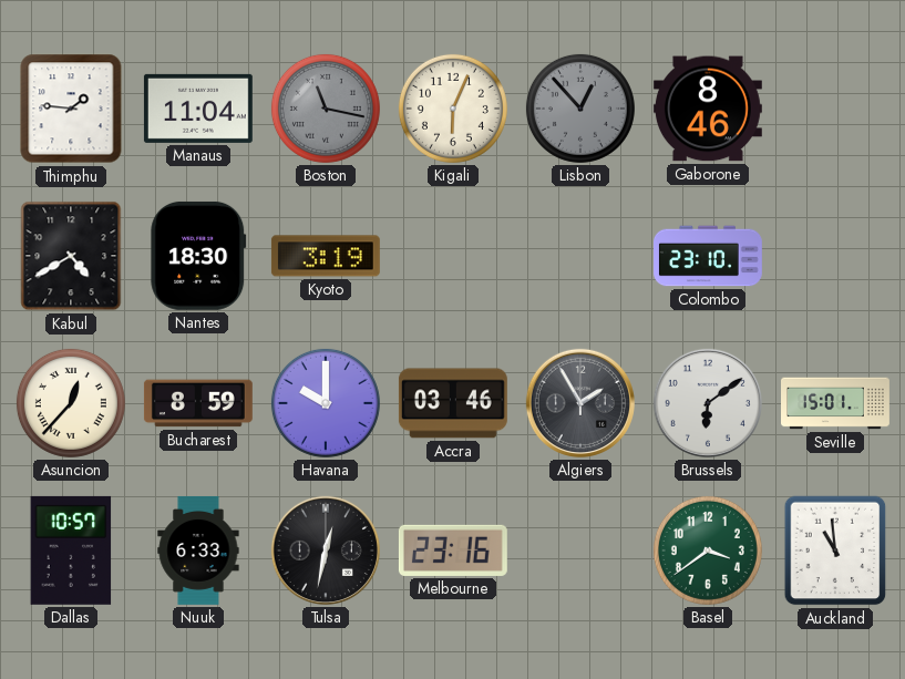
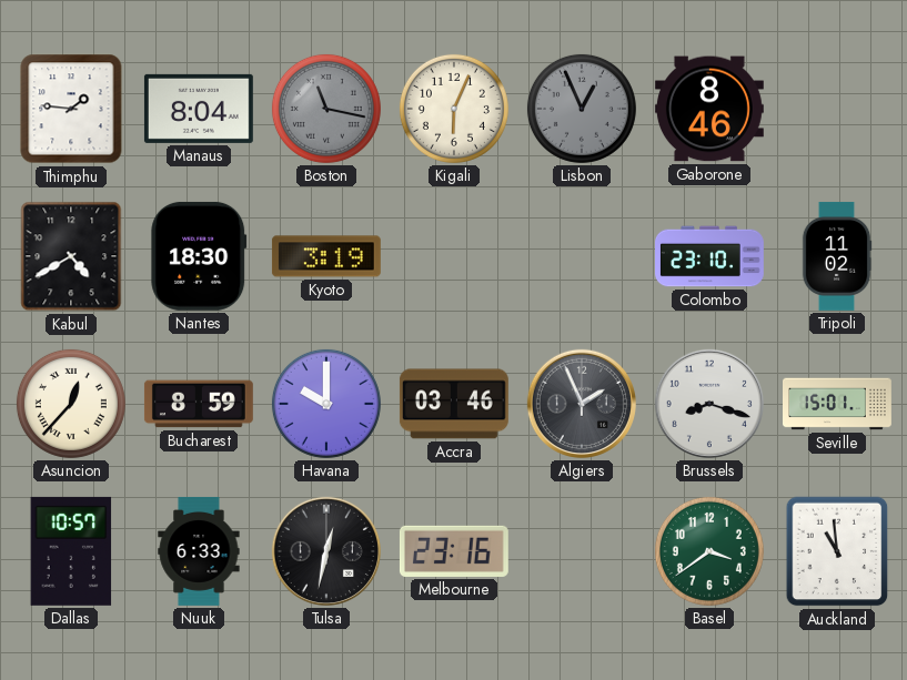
Manaus: 11:04 -> 8:04
Lisbon: 12:53 -> 12:56
Tripoli: none -> 11:02
Algiers: 1:55 -> 1:56
Brussels: 6:09 -> 8:18
